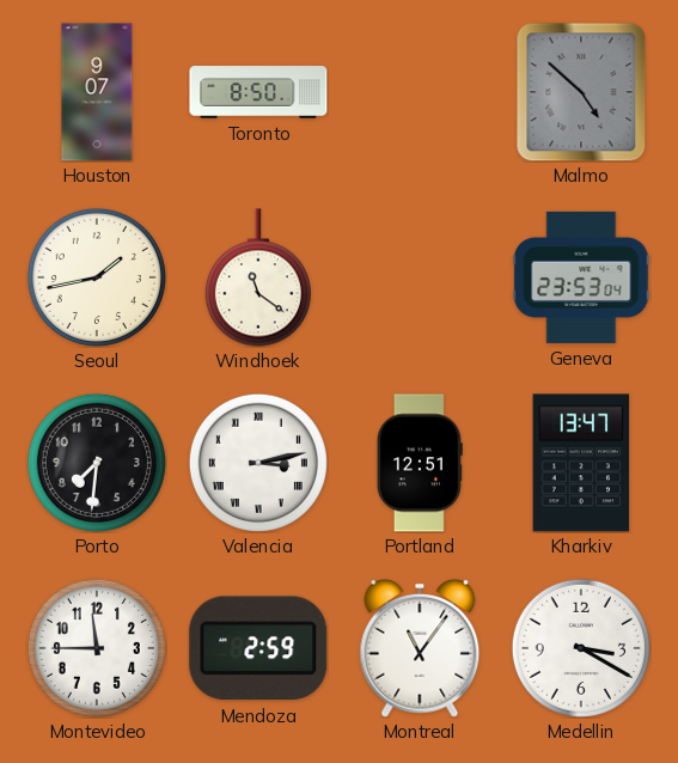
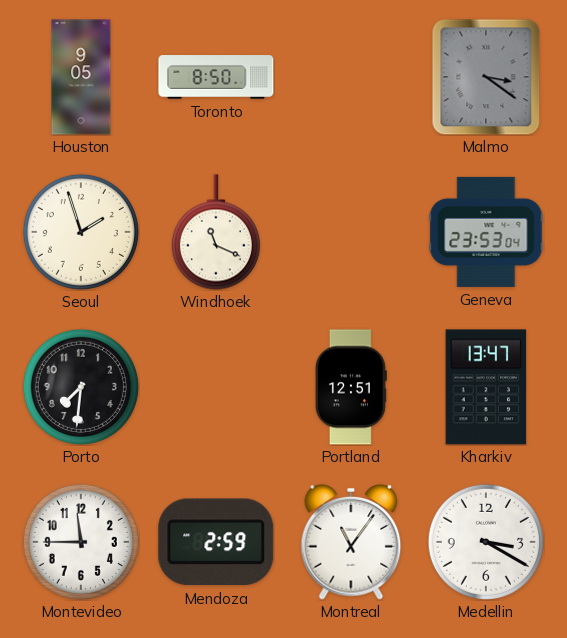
Houston: 9:07 -> 9:05
Malmo: 4:52 -> 3:21
Seoul: 1:43 -> 1:57
Windhoek: 11:21 -> 11:19
Valencia: 3:13 -> none
